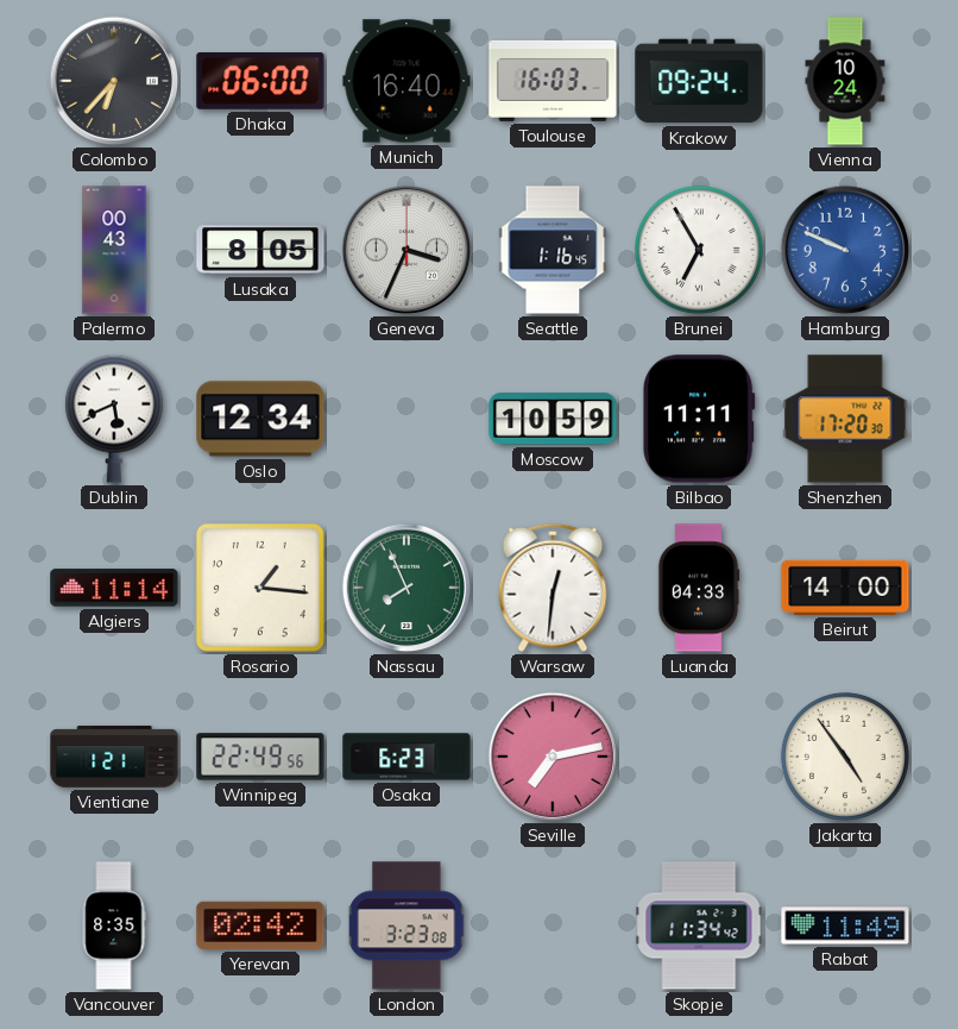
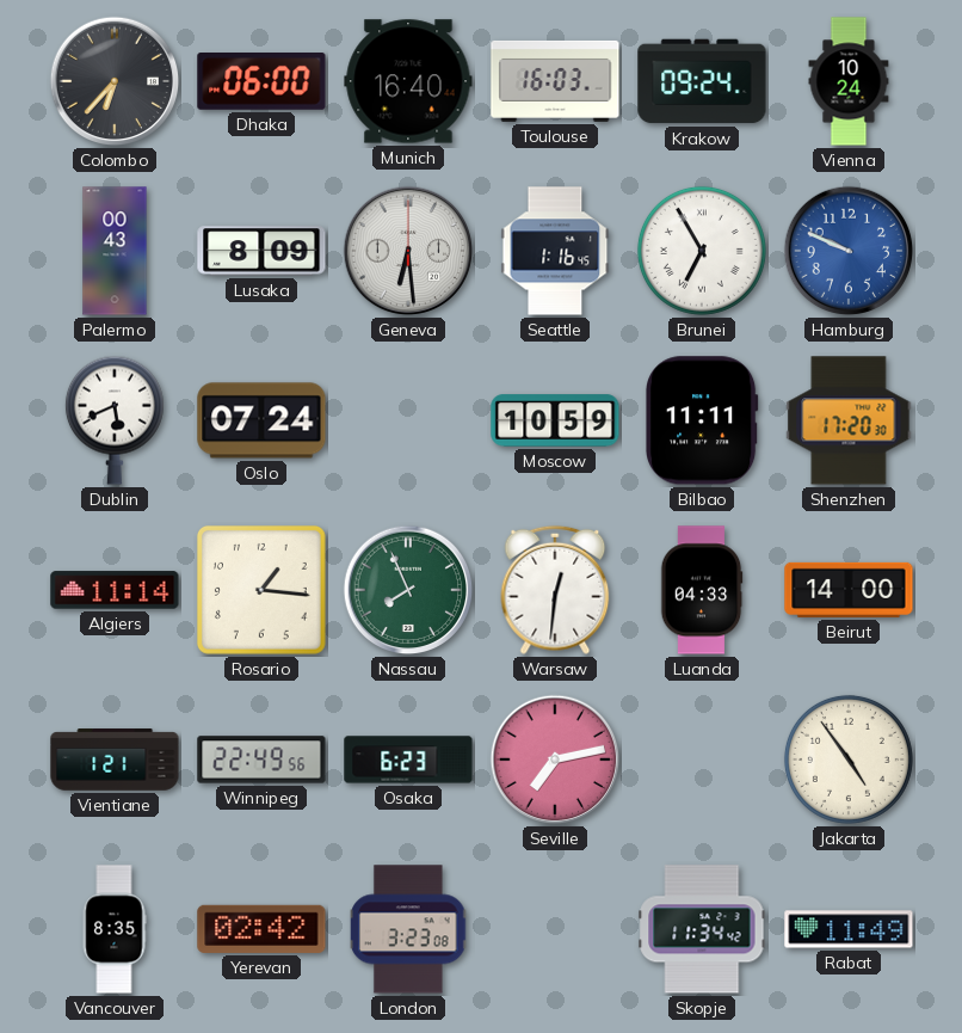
Lusaka: 8:05 -> 8:09
Geneva: 3:34 -> 6:29
Oslo: 12:34 -> 07:24
